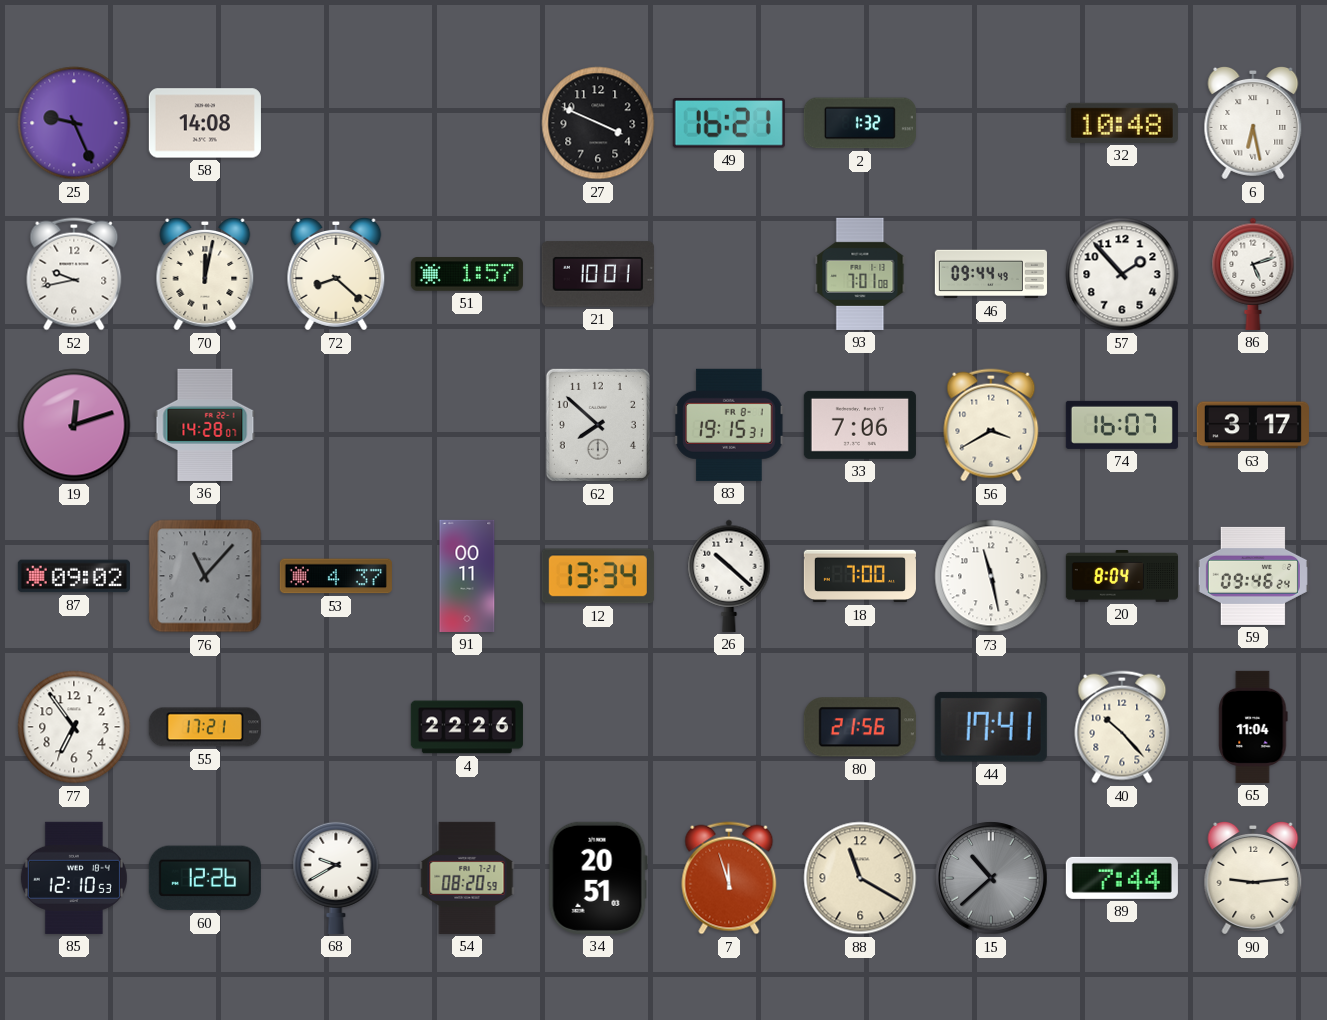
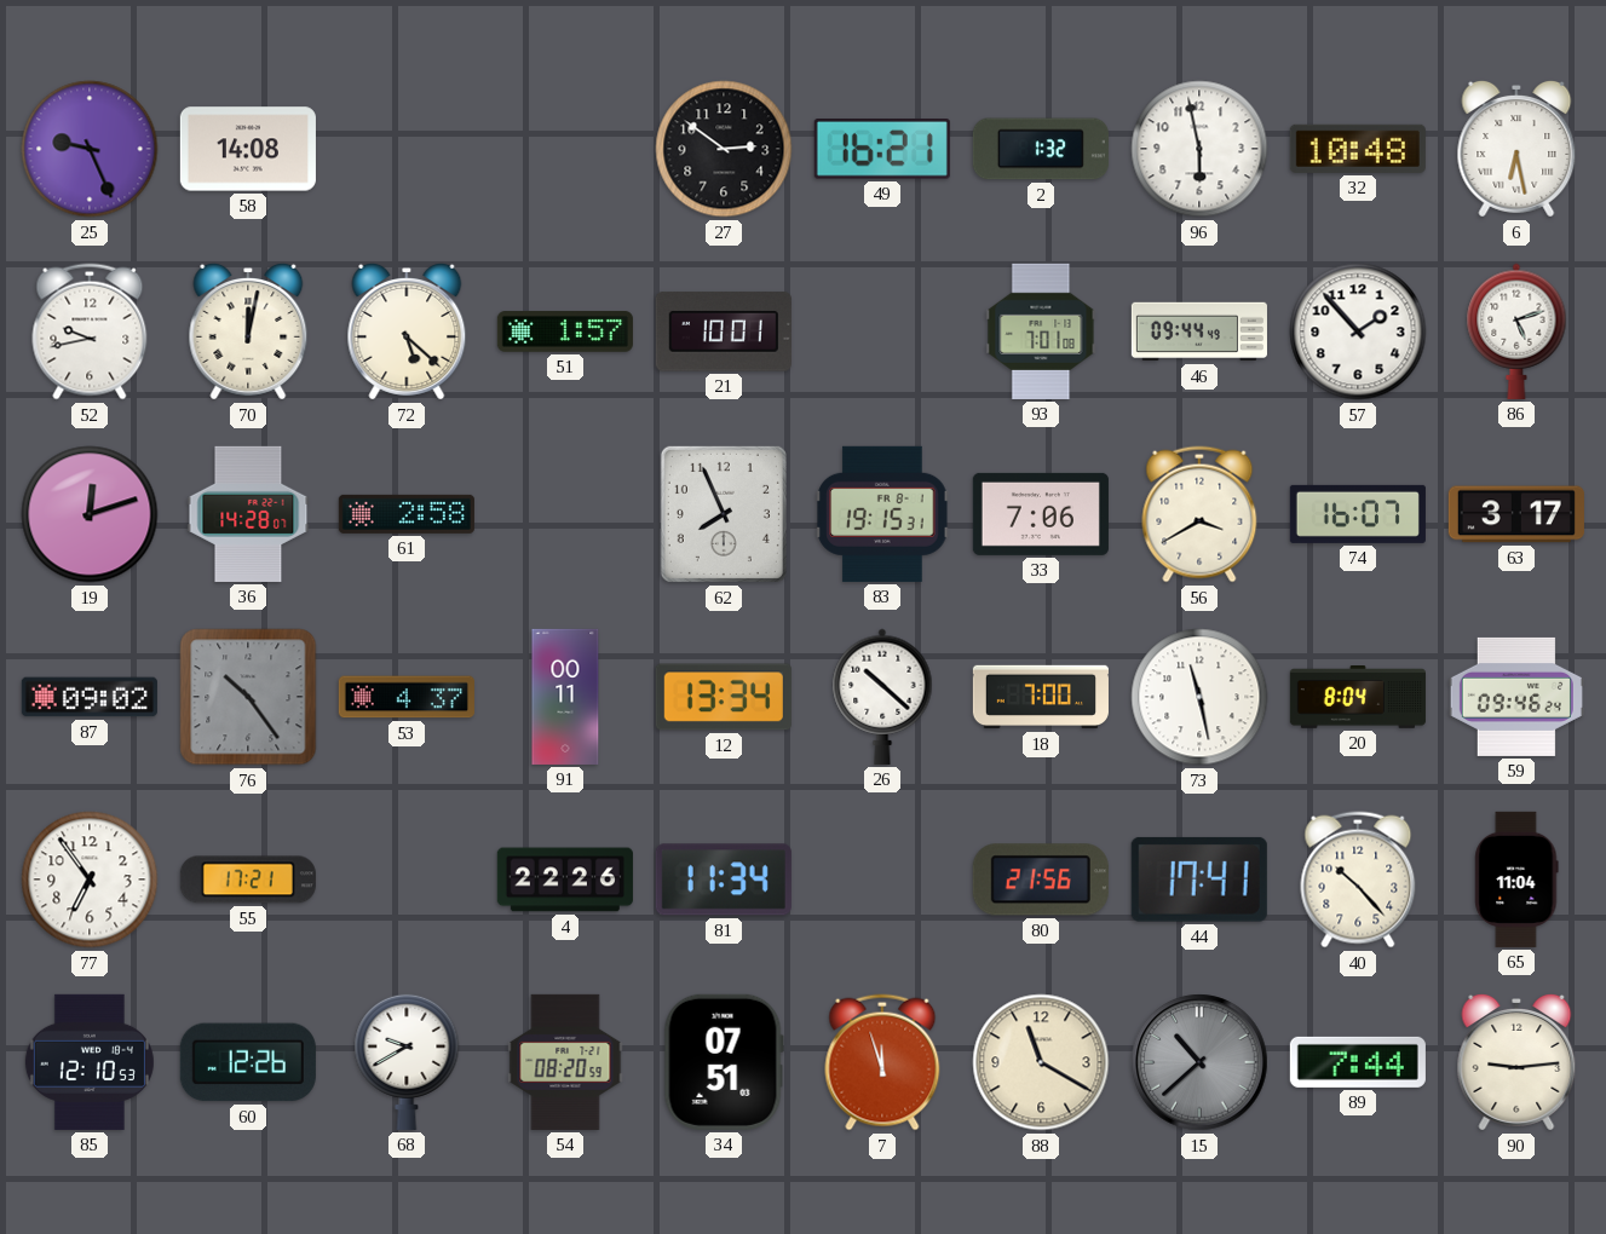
27: 3:49 -> 2:51
96: none -> 5:58
72: 8:22 -> 5:22
61: none -> 2:58
62: 7:52 -> 7:56
76: 11:07 -> 10:24
81: none -> 11:34
34: 20:51 -> 07:51
